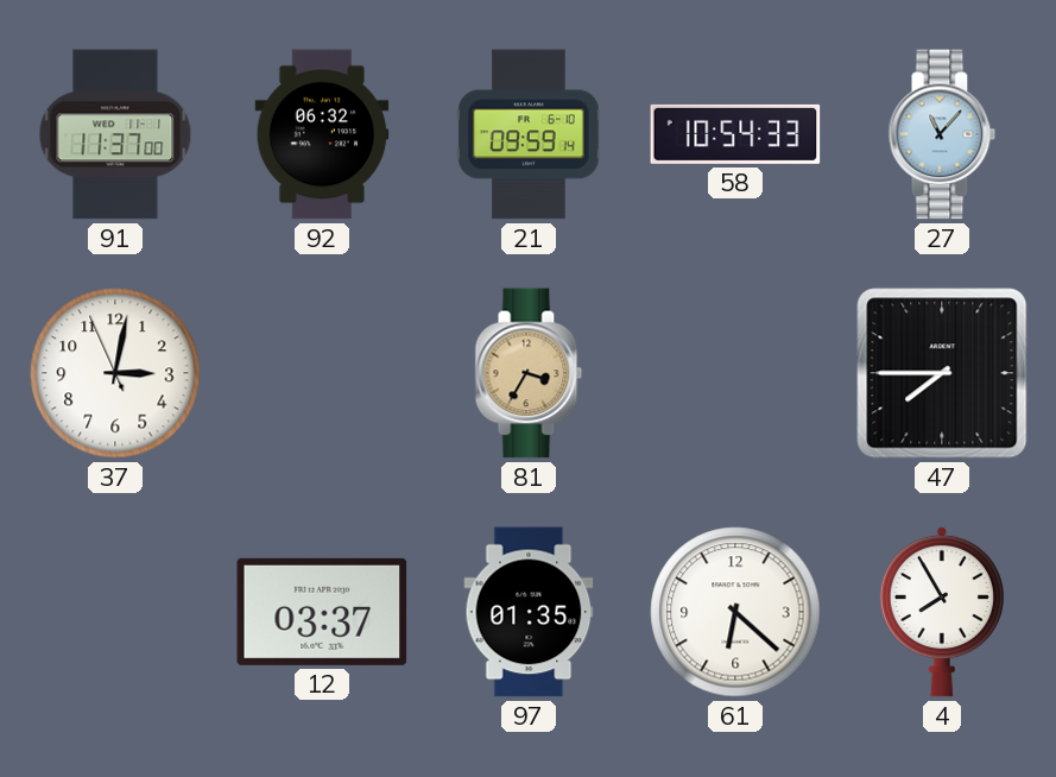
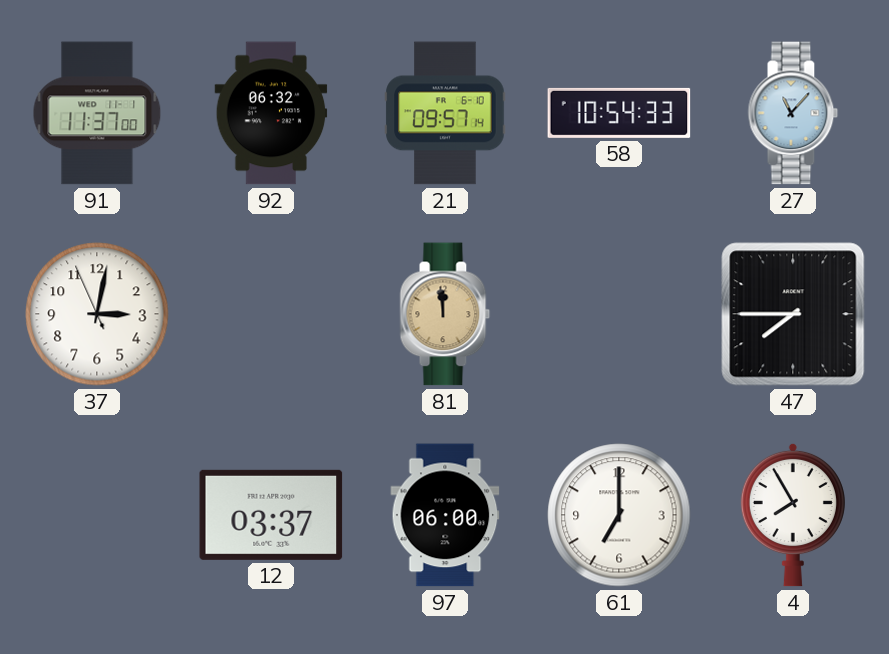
21: 09:59 -> 09:57
81: 3:35 -> 11:59
97: 01:35 -> 06:00
61: 6:22 -> 7:00
